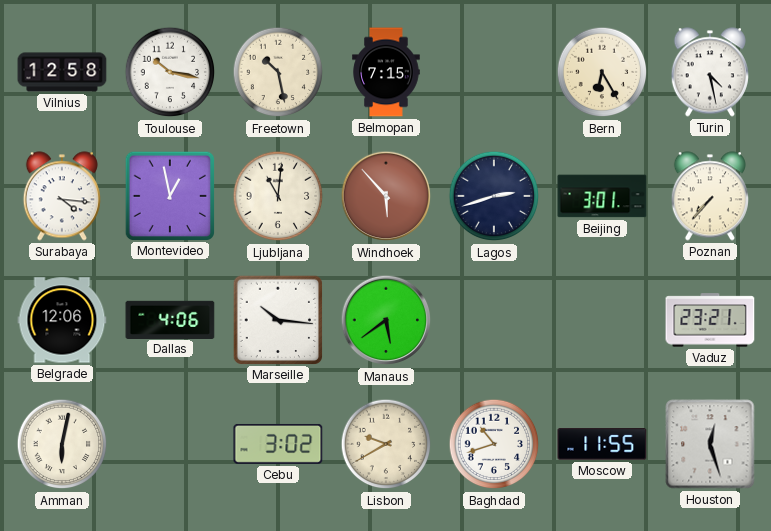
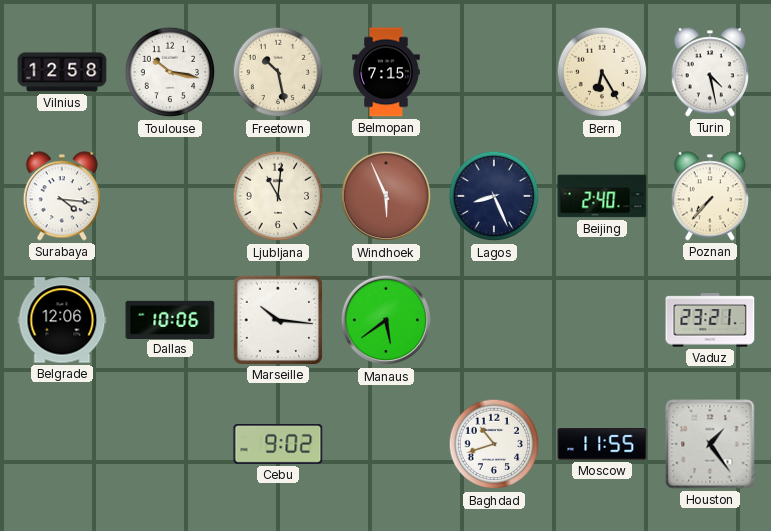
Montevideo: 12:58 -> none
Windhoek: 5:53 -> 5:56
Lagos: 2:42 -> 8:26
Beijing: 3:01 -> 2:40
Dallas: 4:06 -> 10:06
Amman: 6:02 -> none
Cebu: 3:02 -> 9:02
Lisbon: 9:40 -> none
Houston: 12:27 -> 1:24
